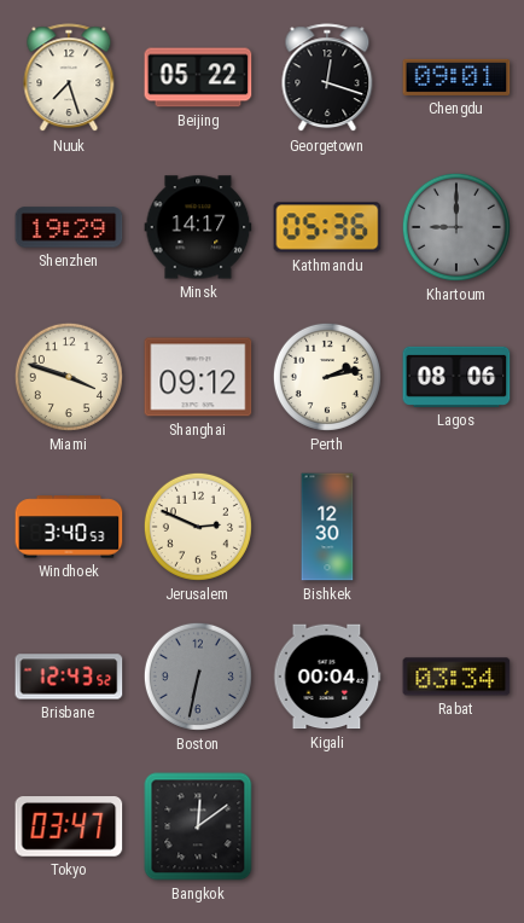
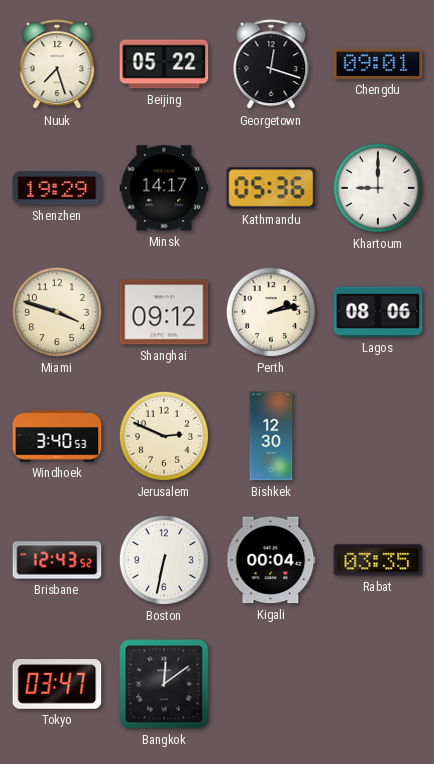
Khartoum dial: grey -> white
Boston dial: grey -> white
Rabat: 03:34 -> 03:35
